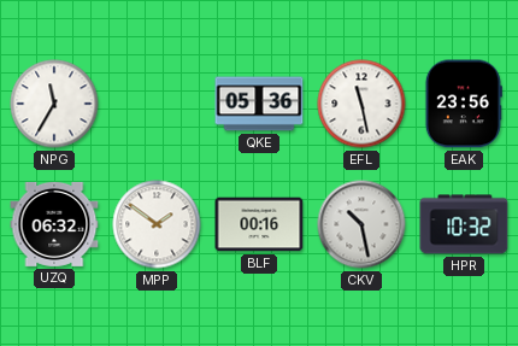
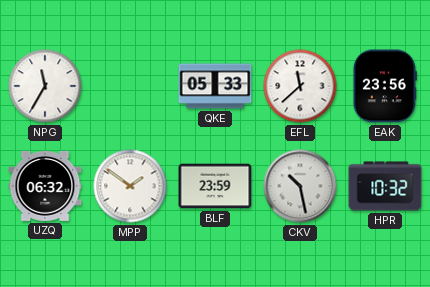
QKE: 05:36 -> 05:33
EFL: 11:28 -> 11:38
BLF: 00:16 -> 23:59
